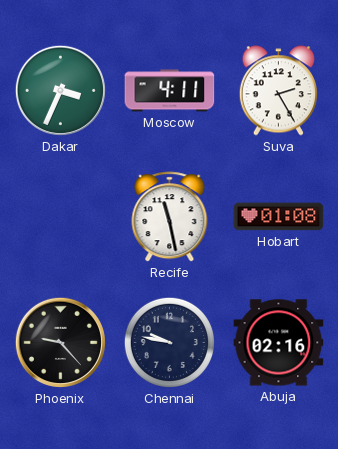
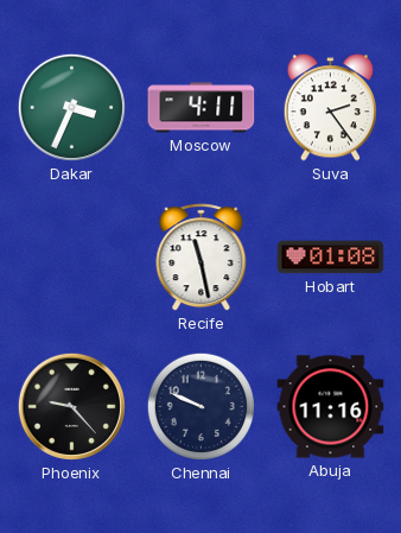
Suva: 2:25 -> 2:24
Chennai: 9:47 -> 9:49
Abuja: 02:16 -> 11:16
